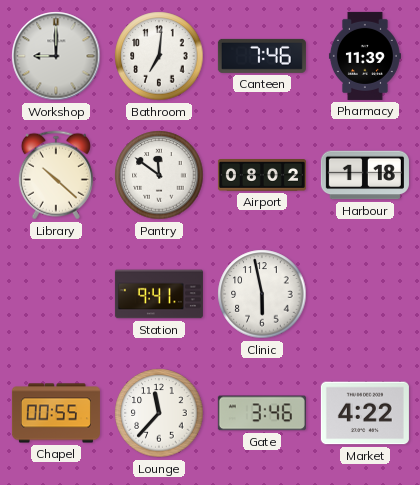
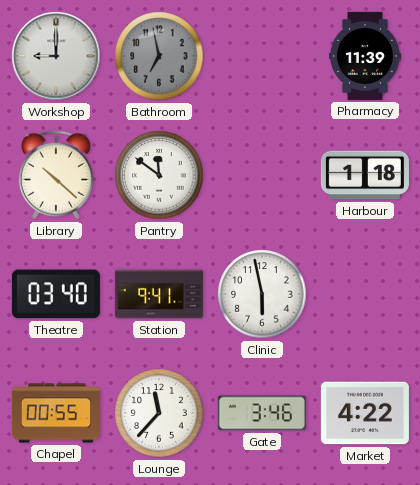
Bathroom: 7:01 -> 6:58
Bathroom dial: white -> grey
Canteen: 7:46 -> none
Airport: 08:02 -> none
Theatre: none -> 03:40
